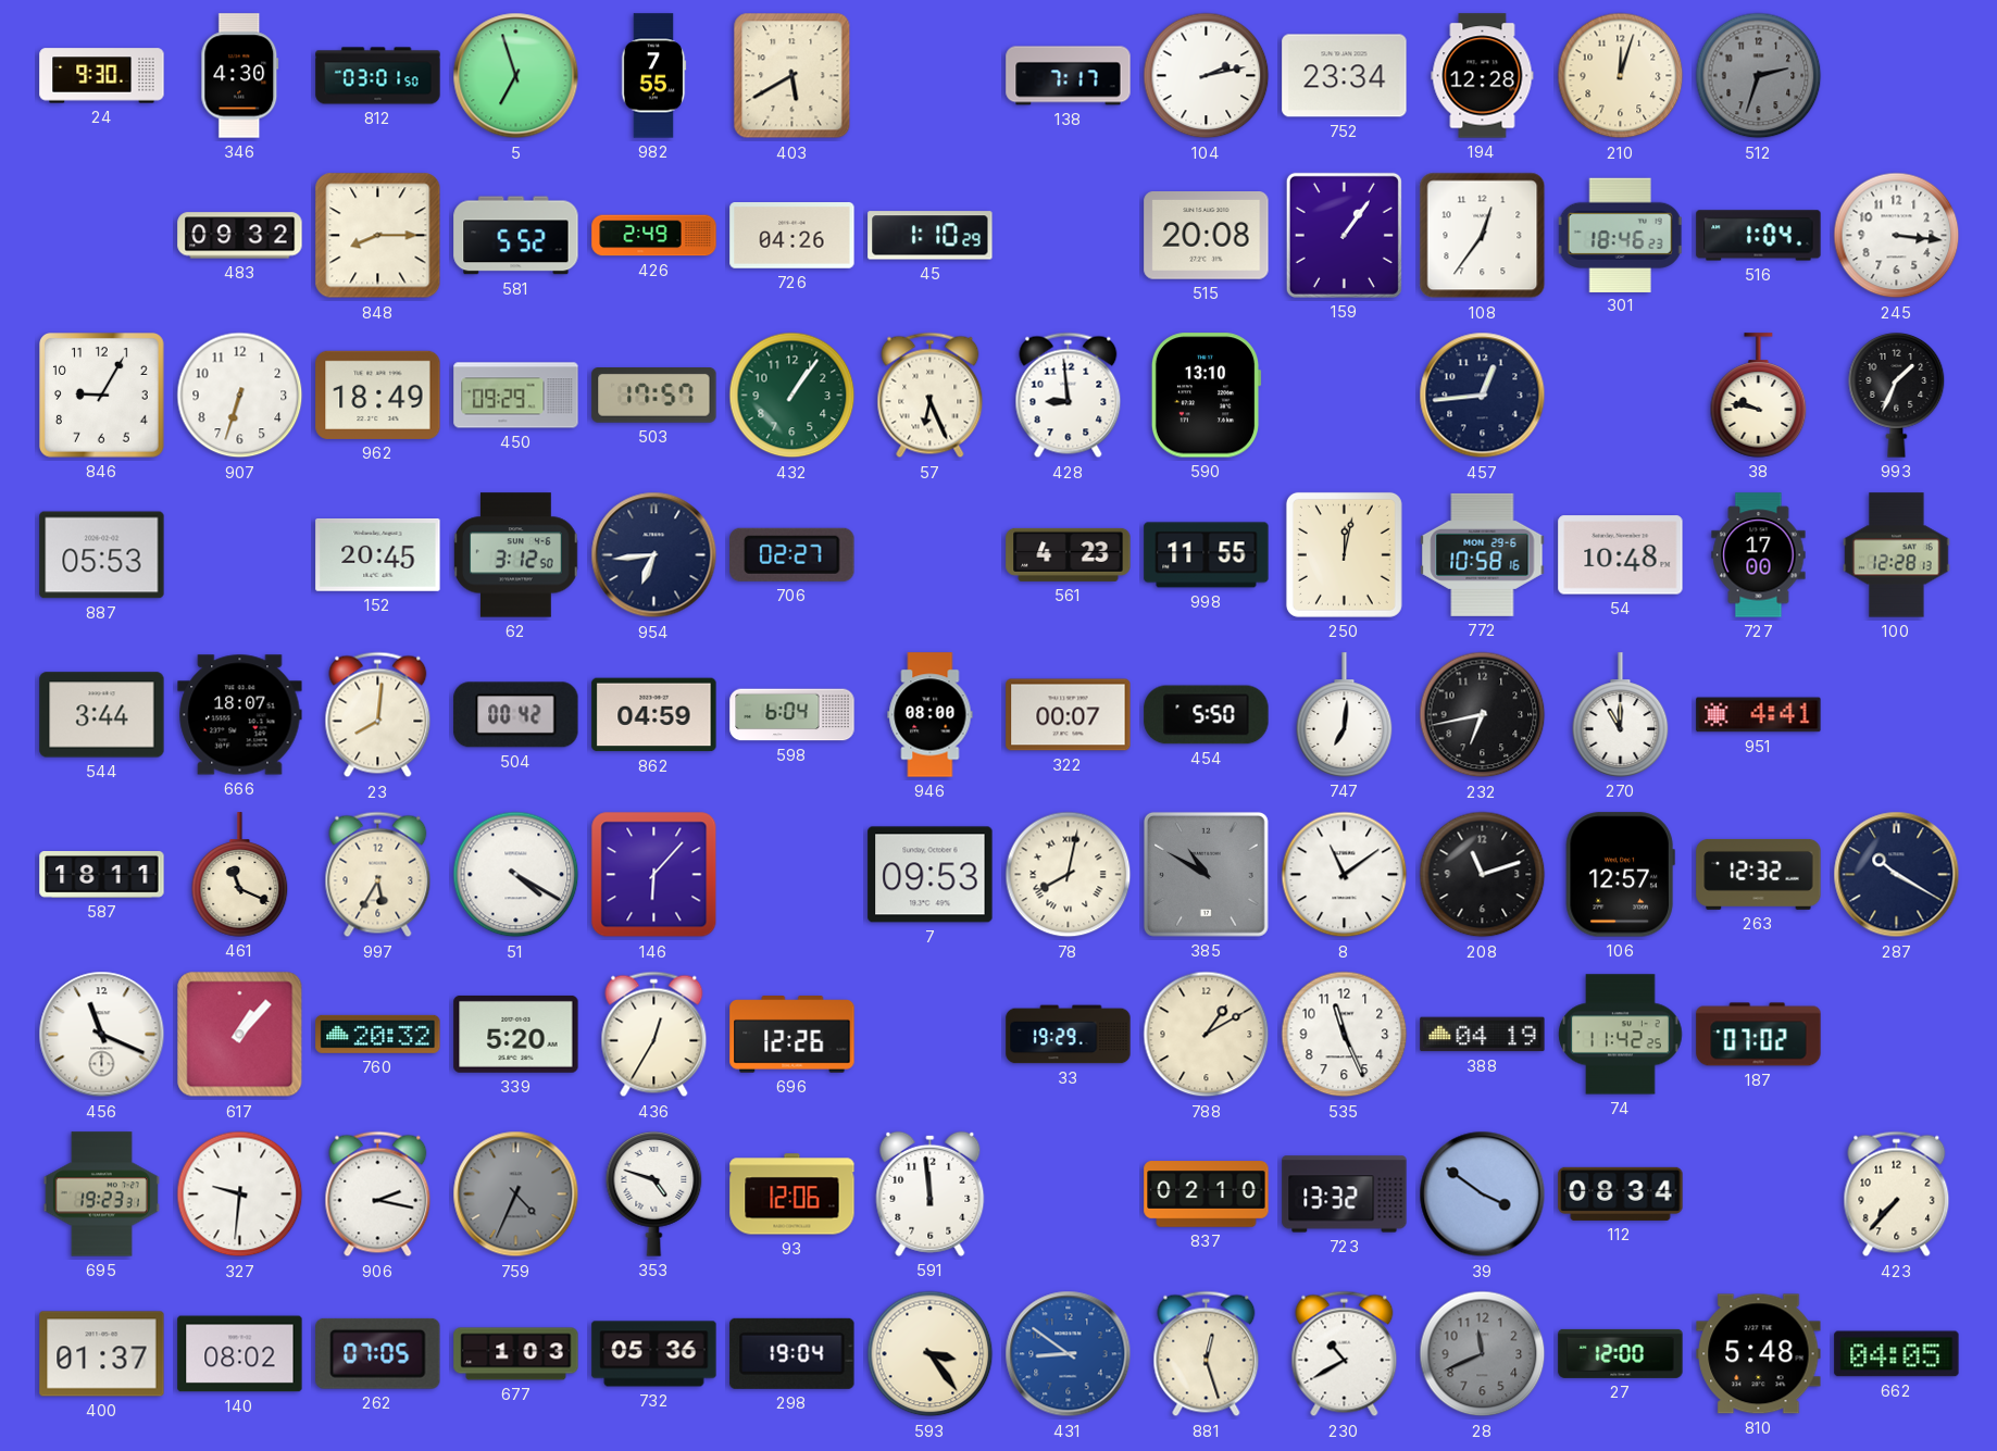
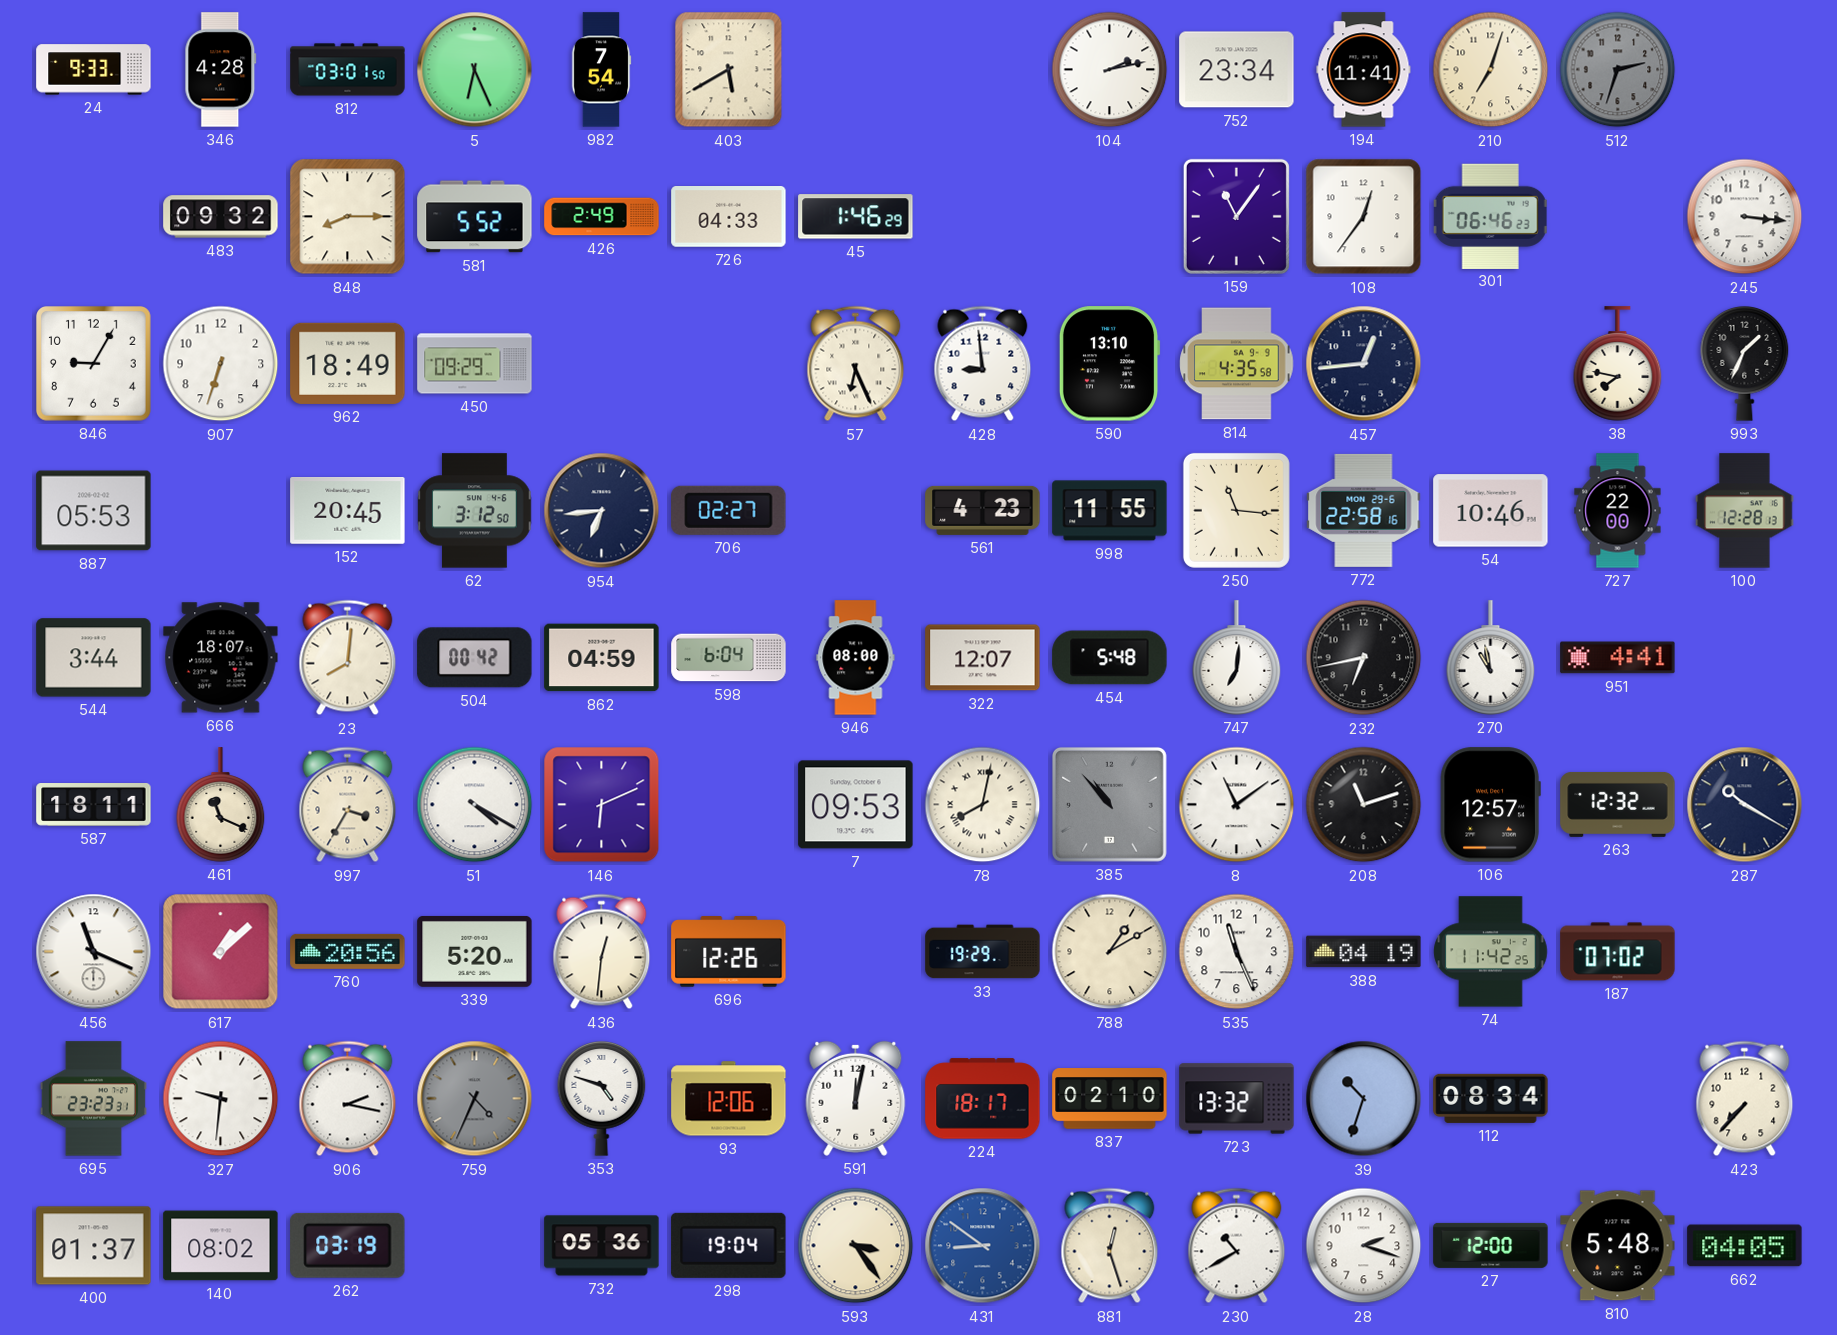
24: 9:30 -> 9:33
346: 4:30 -> 4:28
5: 6:57 -> 6:26
982: 7:55 -> 7:54
138: 7:17 -> none
194: 12:28 -> 11:41
210: 12:03 -> 7:03
726: 04:26 -> 04:33
45: 1:10 -> 1:46
515: 20:08 -> none
159: 1:06 -> 11:06
301: 18:46 -> 06:46
516: 1:04 -> none
503: 17:57 -> none
432: 1:06 -> none
814: none -> 4:35
38: 9:47 -> 7:47
250: 12:02 -> 11:16
772: 10:58 -> 22:58
54: 10:48 -> 10:46
727: 17:00 -> 22:00
322: 00:07 -> 12:07
454: 5:50 -> 5:48
270: 11:00 -> 10:58
997: 5:35 -> 3:35
146: 6:07 -> 6:11
385: 10:50 -> 10:53
617: 1:07 -> 1:08
760: 20:32 -> 20:56
436: 12:35 -> 12:31
695: 19:23 -> 23:23
591: 11:59 -> 12:02
224: none -> 18:17
39: 3:51 -> 10:33
262: 07:05 -> 03:19
677: 1:03 -> none
28: 11:41 -> 2:18
28 dial: grey -> white
